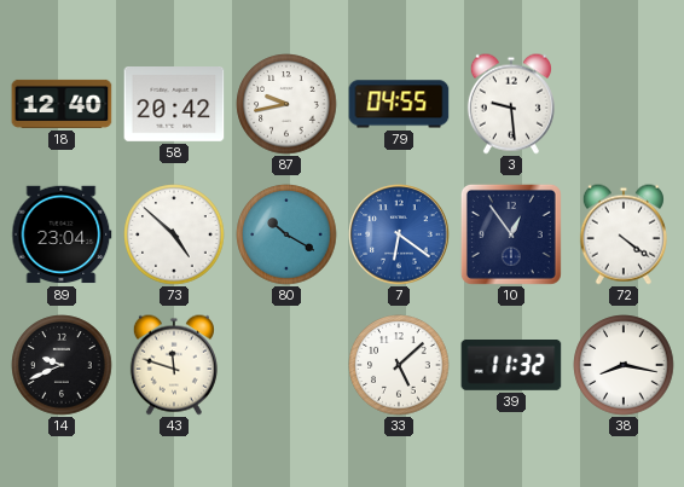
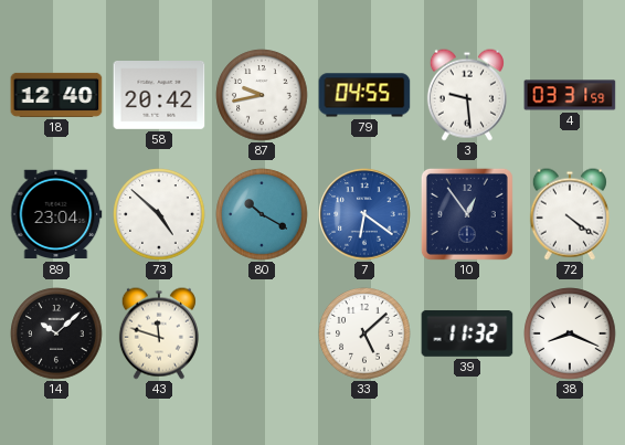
4: none -> 03:31
14: 9:41 -> 10:08
38: 8:17 -> 8:19
